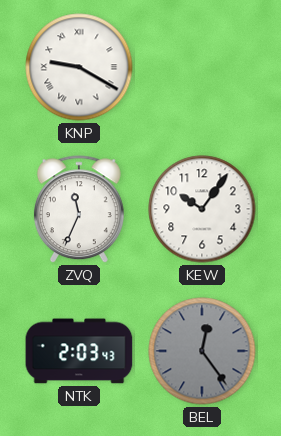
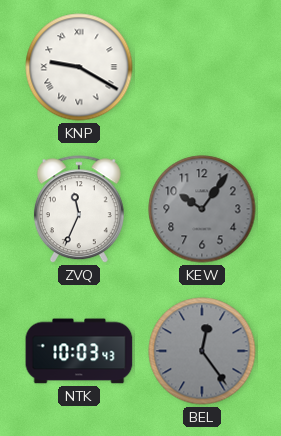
KEW dial: white -> grey
NTK: 2:03 -> 10:03
